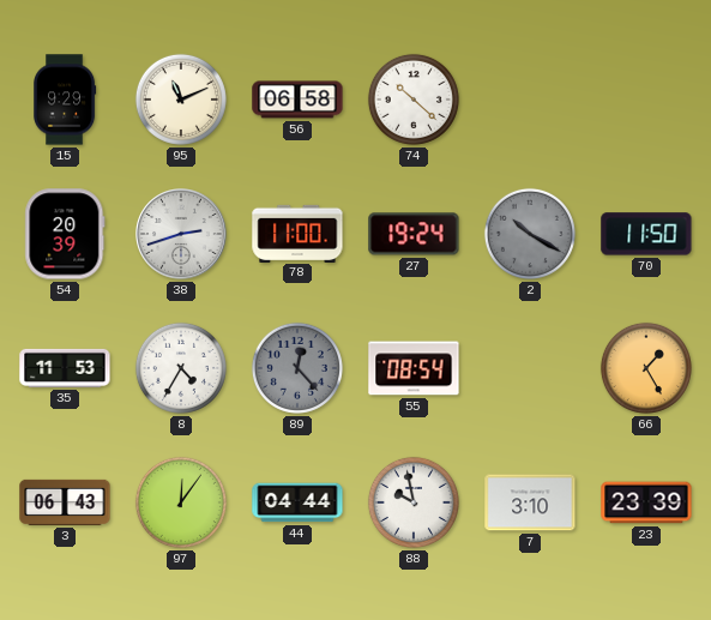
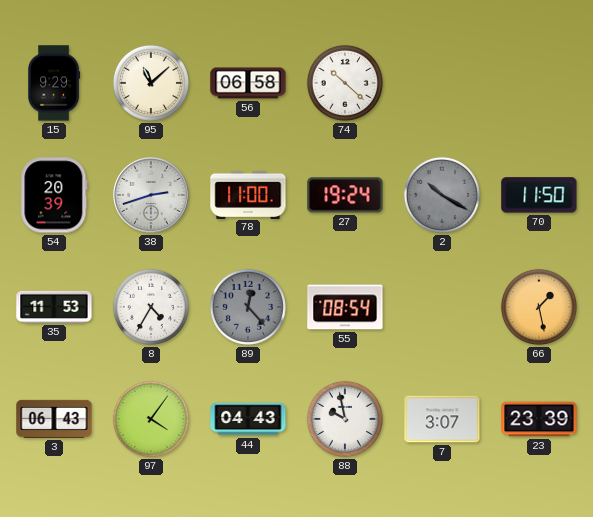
95: 11:11 -> 11:08
66: 1:25 -> 1:28
97: 12:06 -> 4:06
44: 04:44 -> 04:43
7: 3:10 -> 3:07
